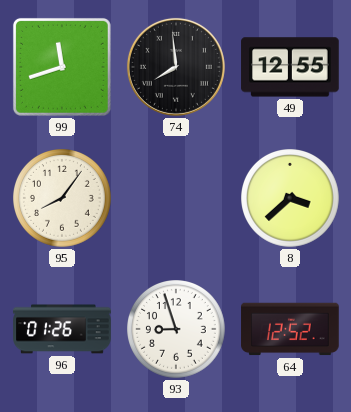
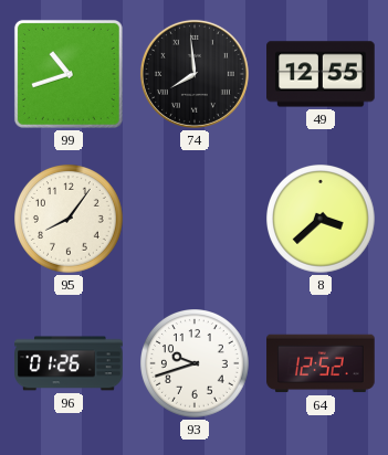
99: 11:42 -> 10:42
93: 8:57 -> 9:42
